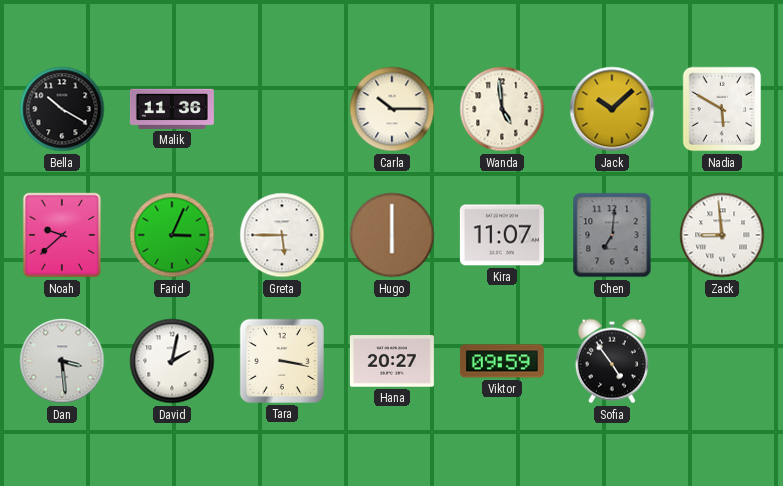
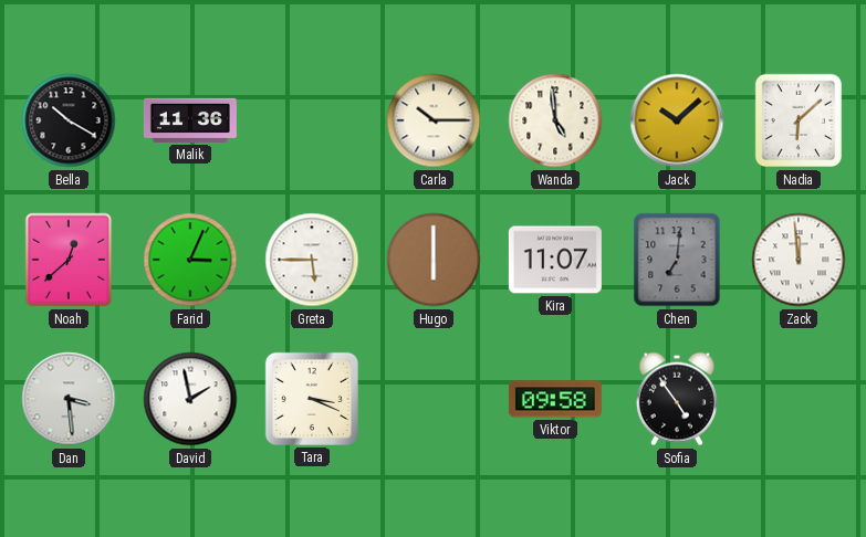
Nadia: 5:50 -> 6:08
Noah: 9:38 -> 12:38
Zack: 8:59 -> 11:59
David: 2:02 -> 1:58
Tara: 3:17 -> 3:19
Hana: 20:27 -> none
Viktor: 09:59 -> 09:58
